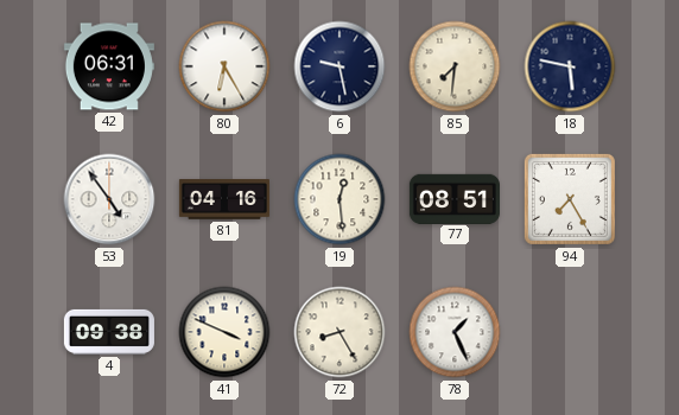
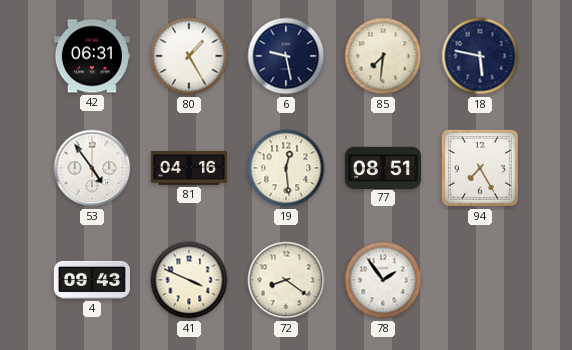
80: 6:25 -> 1:25
4: 09:38 -> 09:43
72: 8:25 -> 8:21
78: 1:26 -> 1:54
